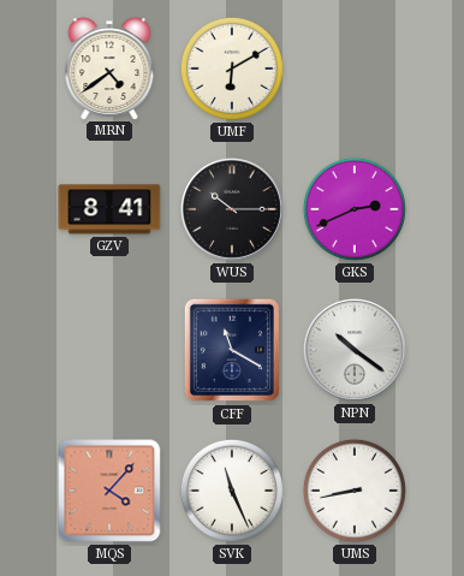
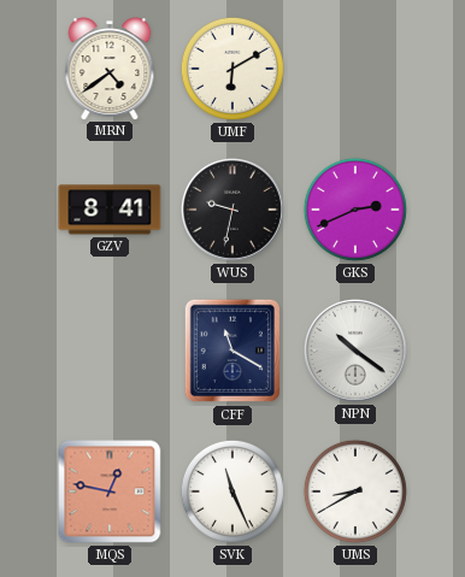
WUS: 10:15 -> 9:32
MQS: 4:07 -> 12:47
UMS: 8:43 -> 8:40
